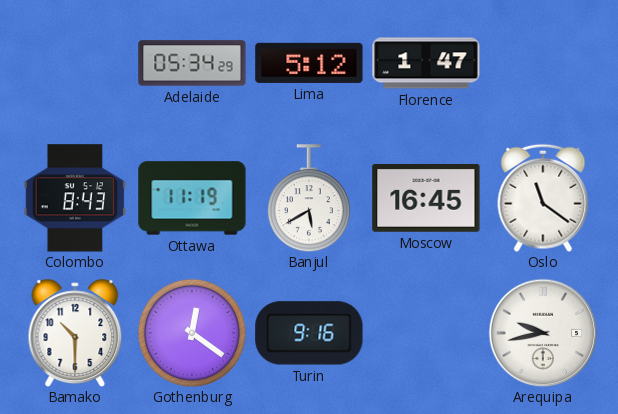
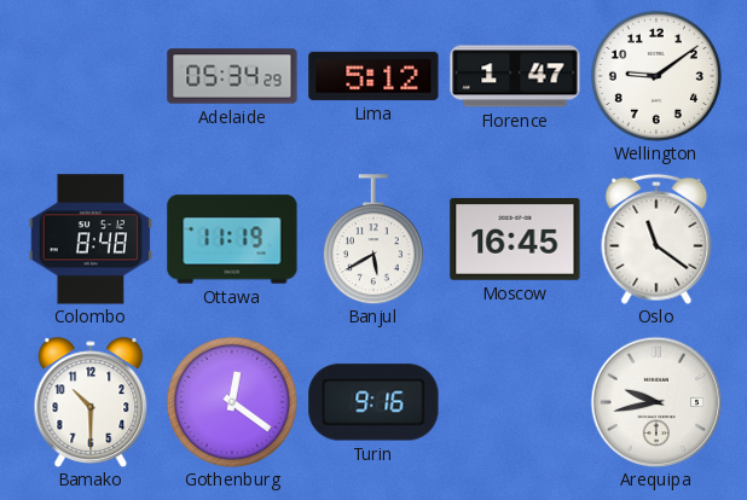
Wellington: none -> 9:09
Colombo: 8:43 -> 8:48
